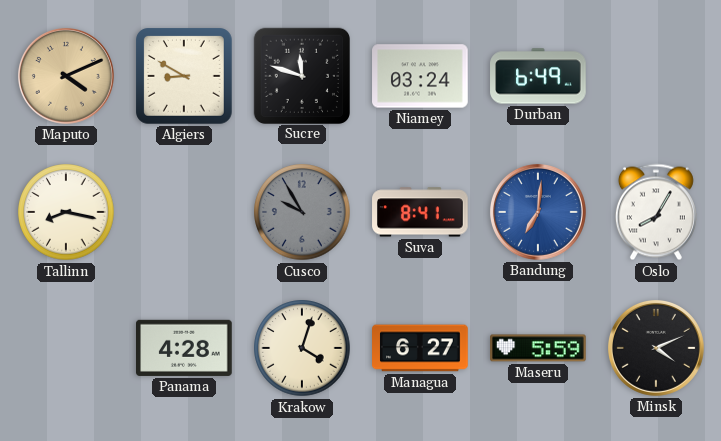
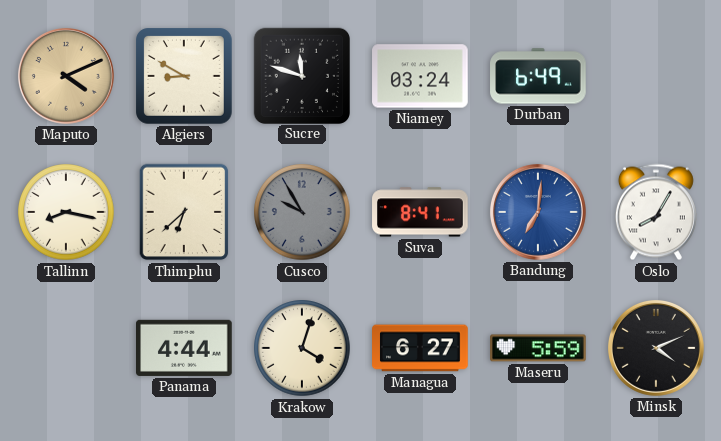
Thimphu: none -> 6:38
Panama: 4:28 -> 4:44
